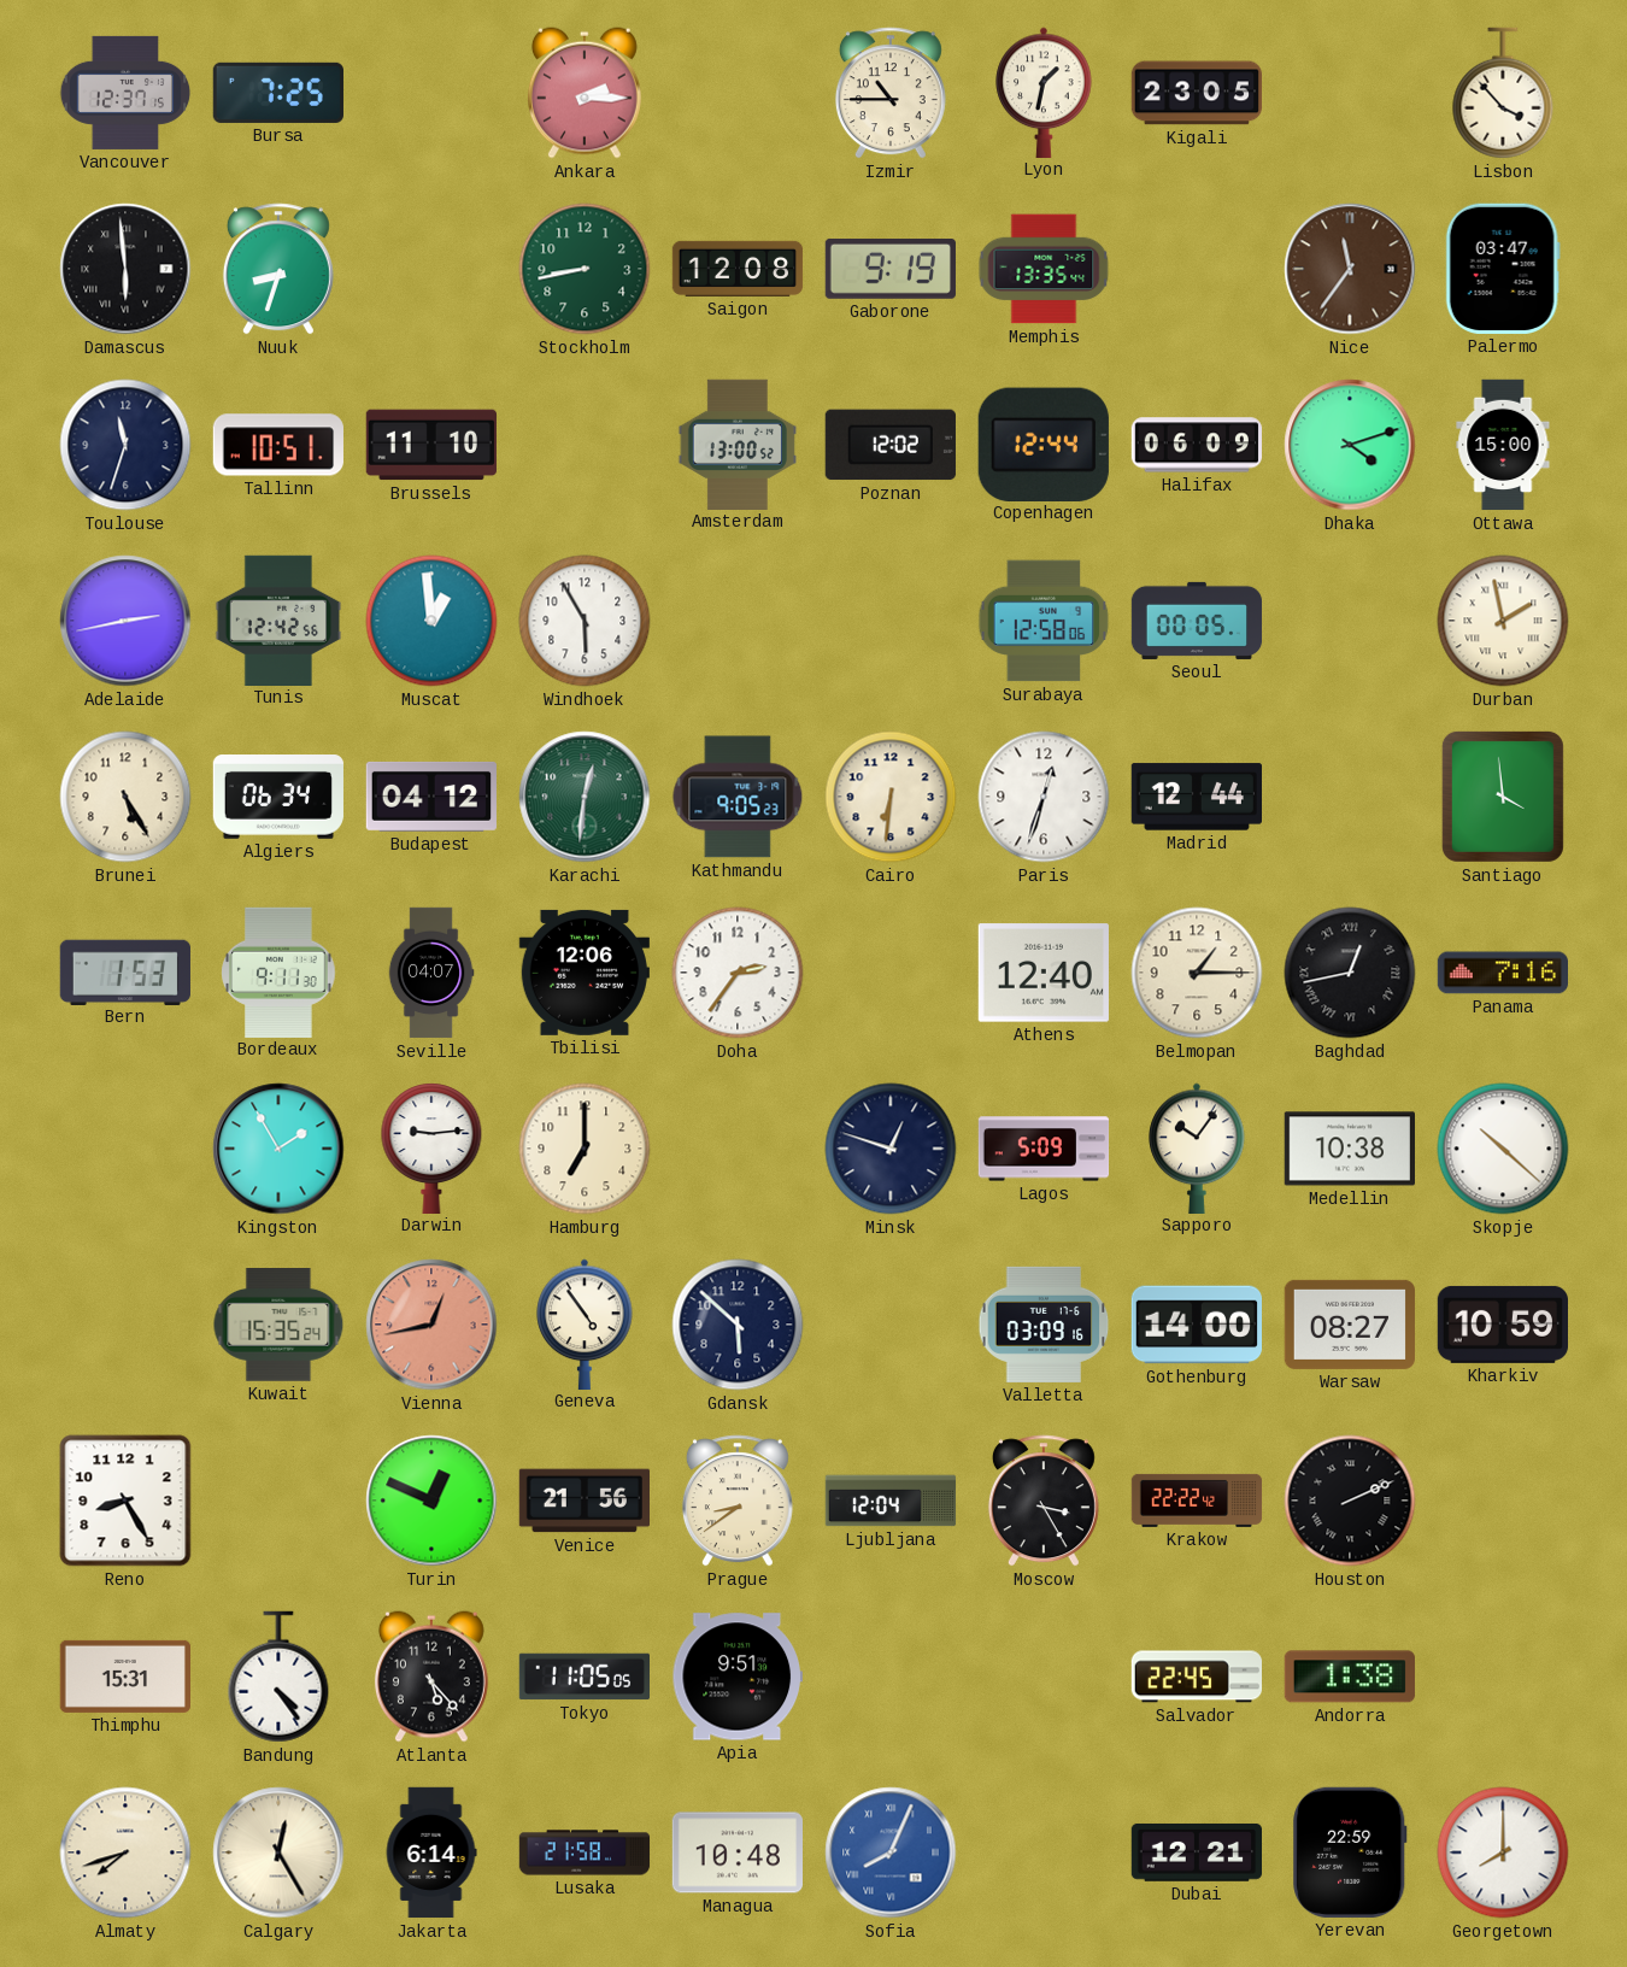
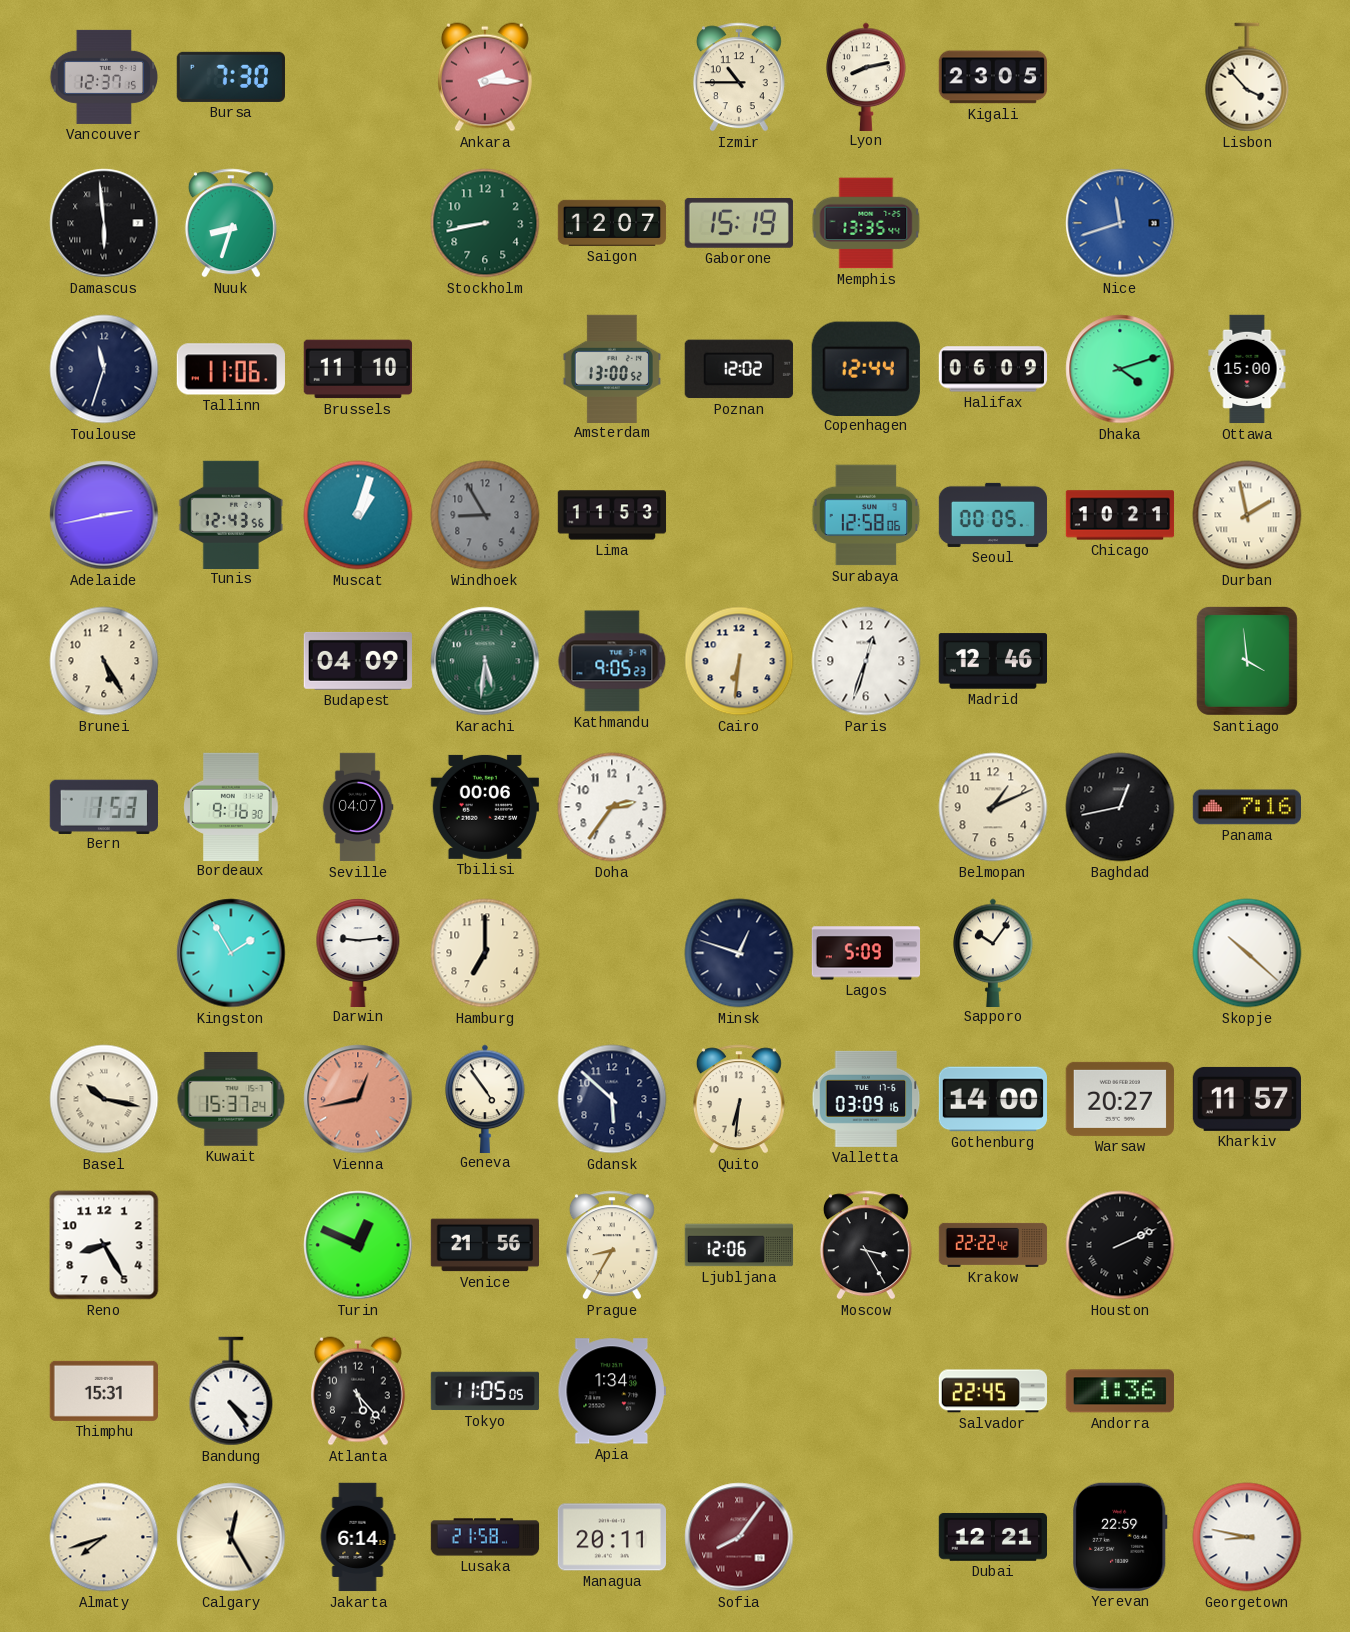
Bursa: 7:25 -> 7:30
Lyon: 1:32 -> 8:13
Saigon: 12:08 -> 12:07
Gaborone: 9:19 -> 15:19
Nice: 11:36 -> 11:42
Nice dial: brown -> blue
Palermo: 03:47 -> none
Tallinn: 10:51 -> 11:06
Tunis: 12:42 -> 12:43
Muscat: 12:59 -> 1:03
Windhoek: 5:55 -> 8:55
Windhoek dial: white -> grey
Lima: none -> 11:53
Chicago: none -> 10:21
Algiers: 06:34 -> none
Budapest: 04:12 -> 04:09
Karachi: 12:31 -> 5:31
Madrid: 12:44 -> 12:46
Bordeaux: 9:11 -> 9:16
Tbilisi: 12:06 -> 00:06
Athens: 12:40 -> none
Belmopan: 1:15 -> 1:11
Baghdad numerals: Roman -> Arabic
Medellin: 10:38 -> none
Basel: none -> 10:17
Kuwait: 15:35 -> 15:37
Quito: none -> 6:31
Warsaw: 08:27 -> 20:27
Kharkiv: 10:59 -> 11:57
Prague: 8:39 -> 8:35
Ljubljana: 12:04 -> 12:06
Apia: 9:51 -> 1:34
Andorra: 1:38 -> 1:36
Managua: 10:48 -> 20:11
Sofia: 8:04 -> 8:06
Sofia dial: blue -> burgundy
Georgetown: 8:00 -> 8:47
